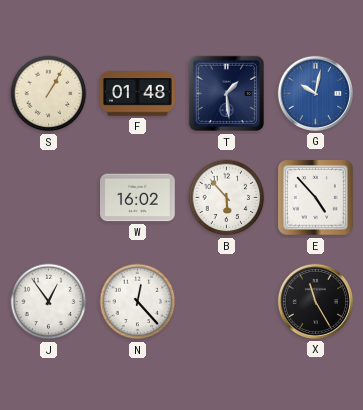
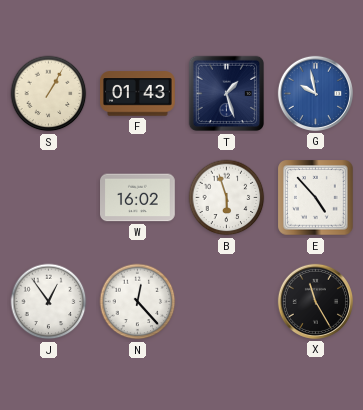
F: 01:48 -> 01:43
T: 1:29 -> 1:27
G: 10:02 -> 9:58
B: 5:53 -> 5:57
